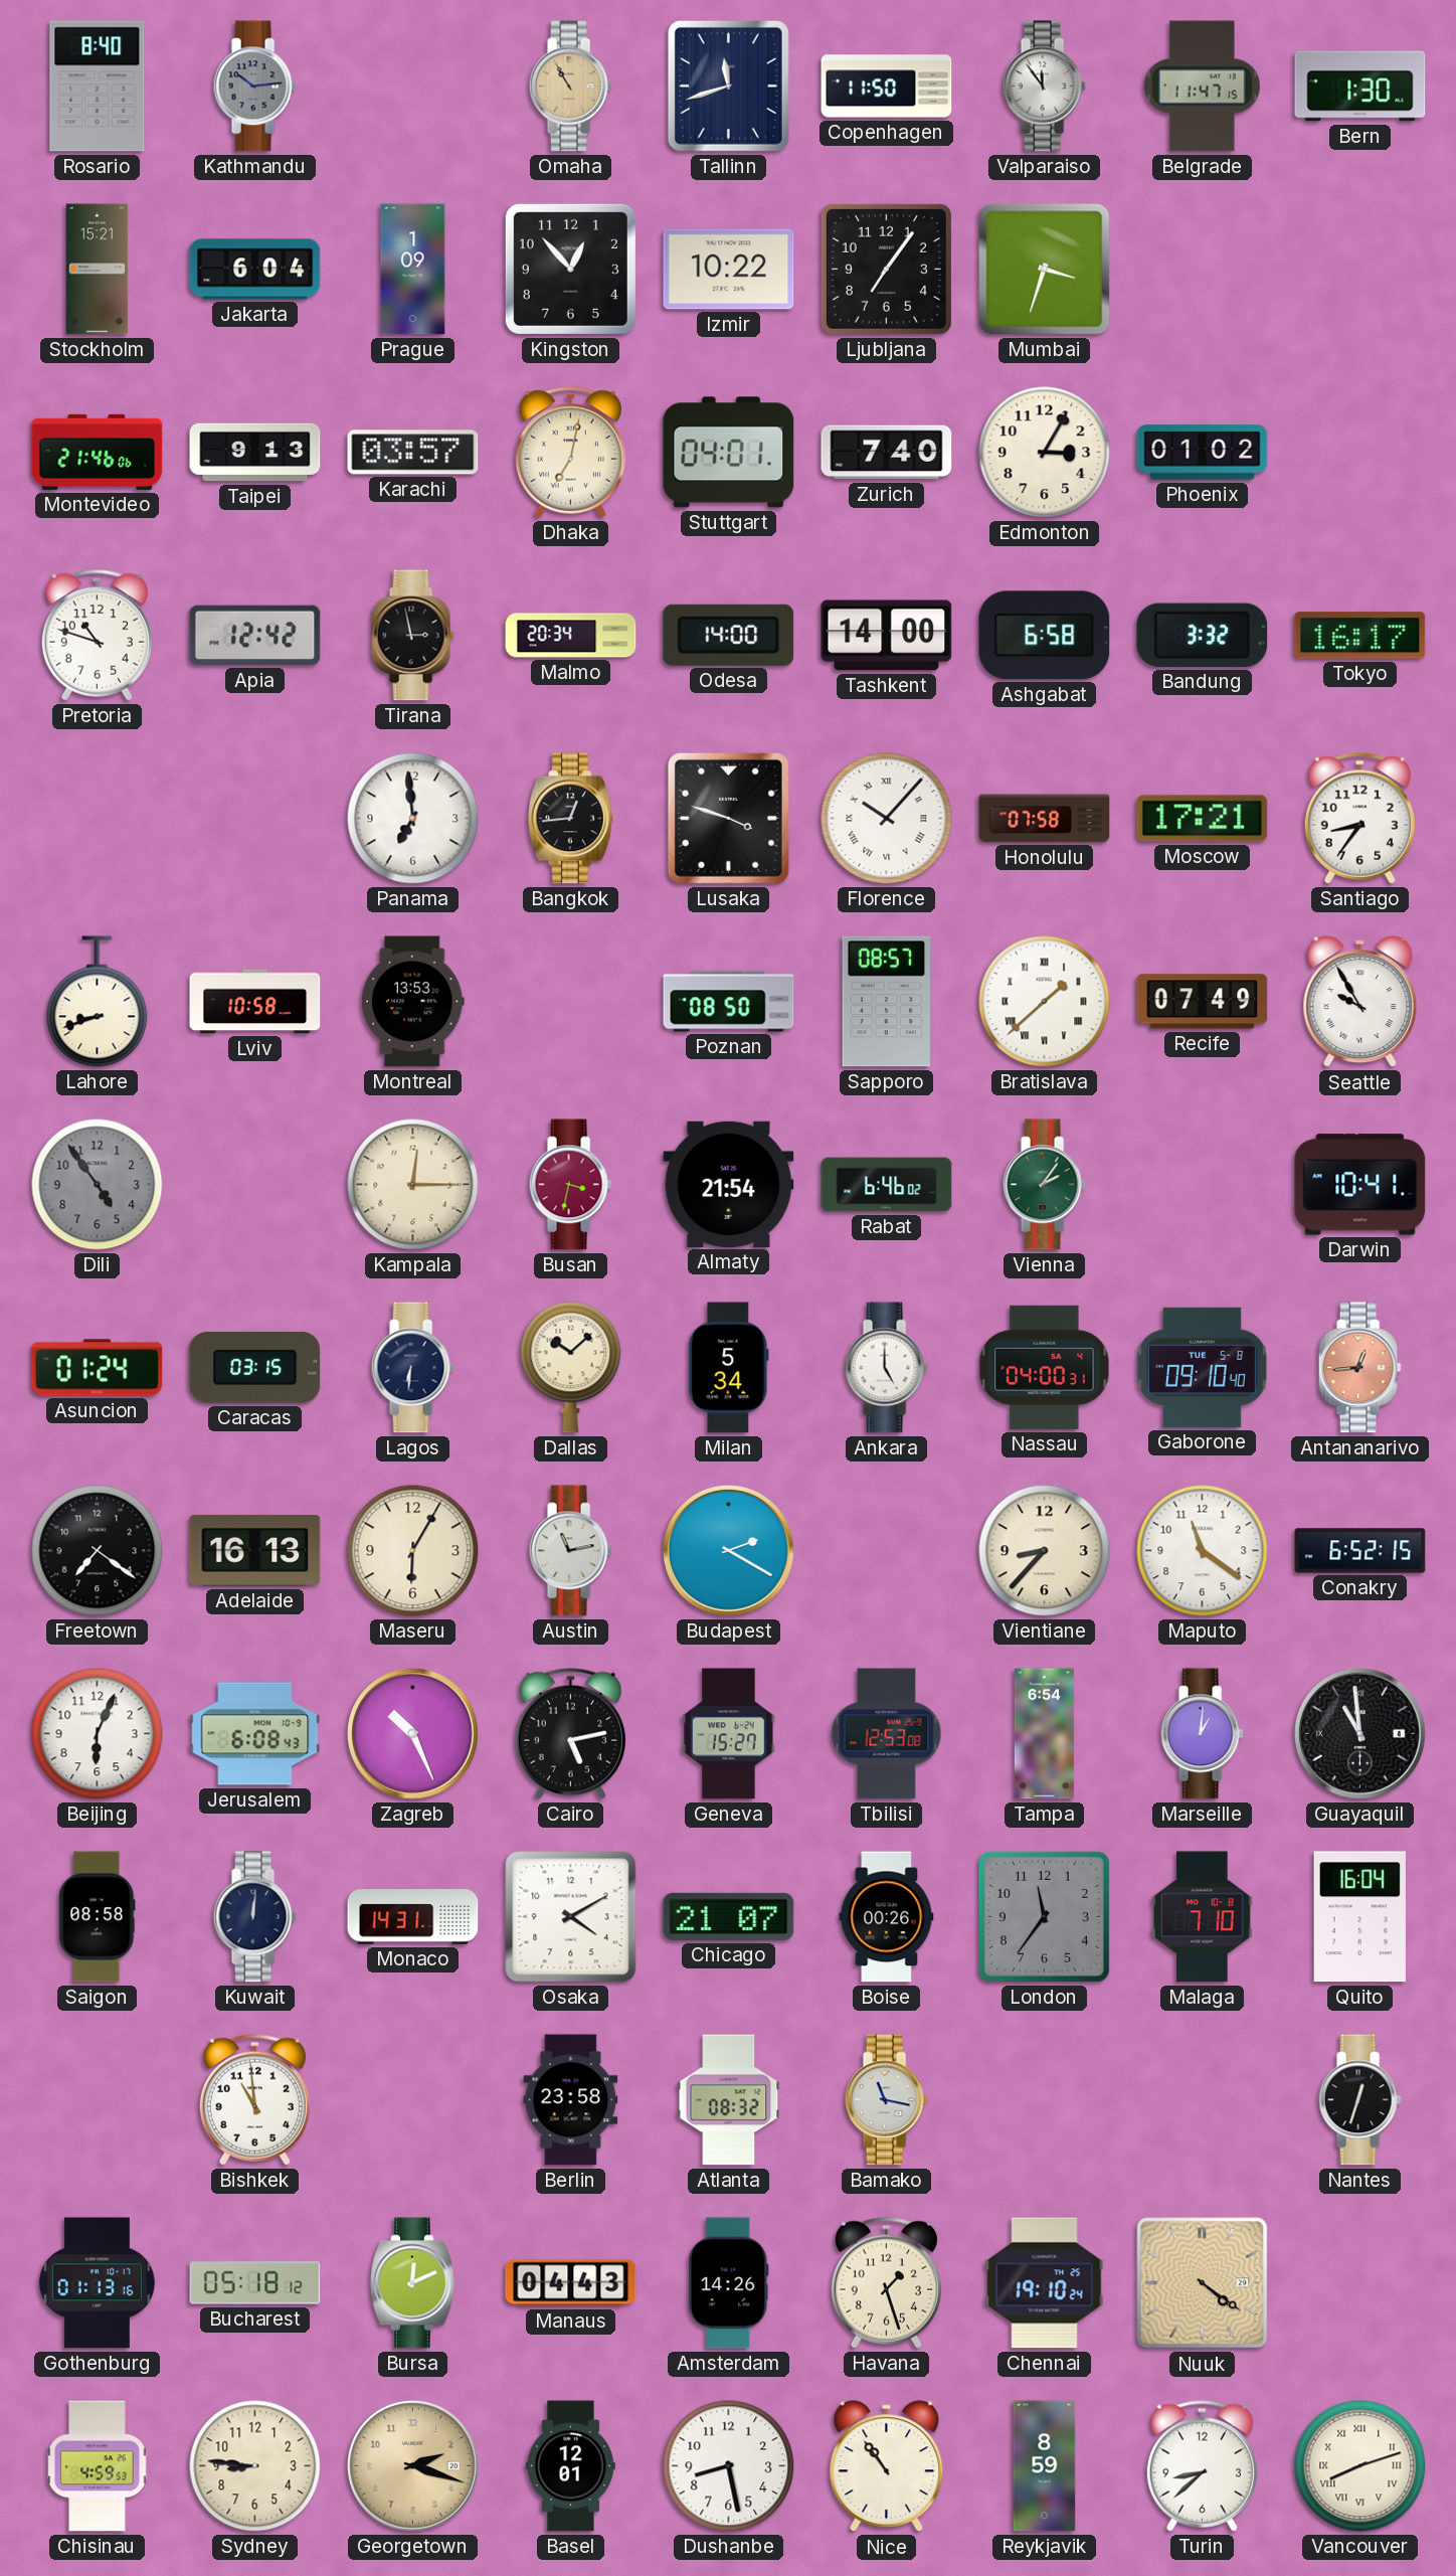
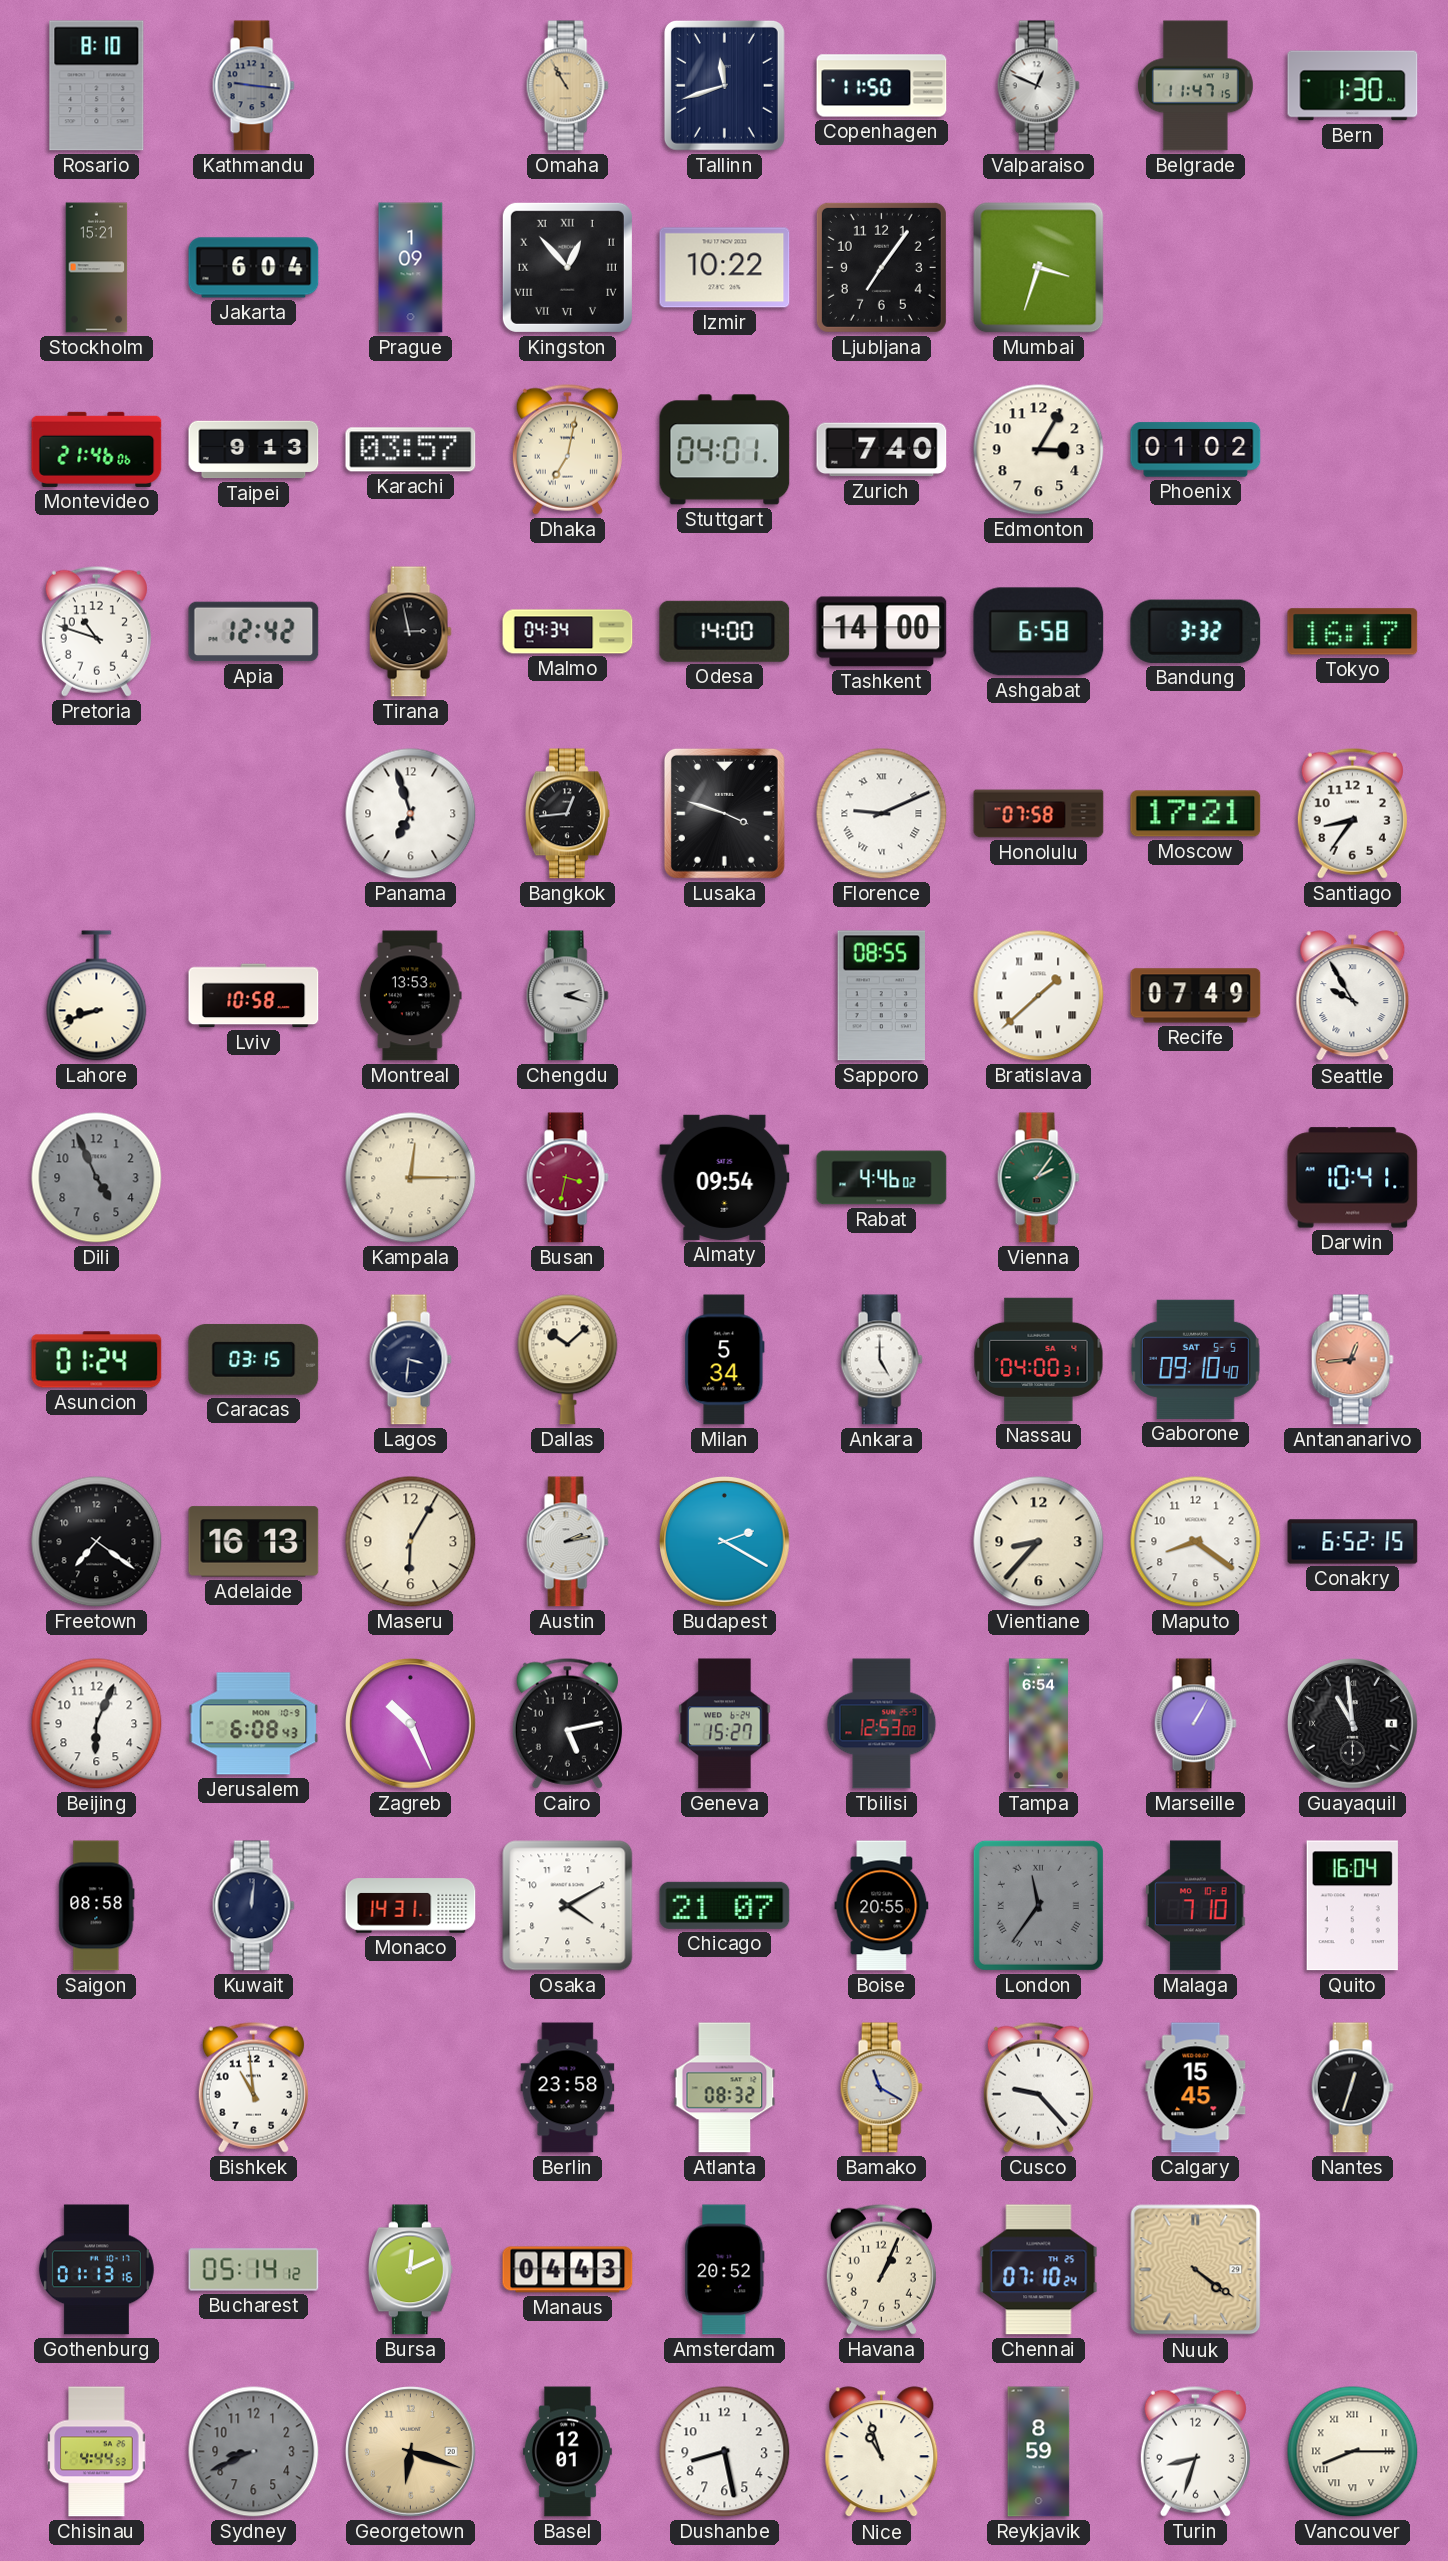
Rosario: 8:40 -> 8:10
Kathmandu: 10:14 -> 9:16
Valparaiso: 11:54 -> 12:49
Kingston numerals: Arabic -> Roman
Malmo: 20:34 -> 04:34
Panama: 6:59 -> 6:57
Florence: 10:07 -> 9:11
Chengdu: none -> 2:18
Poznan: 08:50 -> none
Sapporo: 08:57 -> 08:55
Dili: 4:54 -> 4:56
Almaty: 21:54 -> 09:54
Rabat: 6:46 -> 4:46
Lagos: 6:31 -> 3:31
Gaborone date: TUE 5-8 -> SAT 5-5
Austin: 11:13 -> 2:13
Maputo: 11:21 -> 8:21
Marseille: 1:01 -> 1:05
Boise: 00:26 -> 20:55
London numerals: Arabic -> Roman
Bamako: 11:17 -> 11:20
Cusco: none -> 9:23
Calgary: none -> 15:45
Bucharest: 05:18 -> 05:14
Amsterdam: 14:26 -> 20:52
Havana: 1:27 -> 1:04
Chennai: 19:10 -> 07:10
Chisinau: 4:59 -> 4:44
Sydney: 8:46 -> 8:41
Sydney dial: cream -> grey
Georgetown: 2:18 -> 6:18
Nice: 10:54 -> 10:57
Turin: 8:38 -> 8:33
Vancouver: 8:12 -> 8:15
